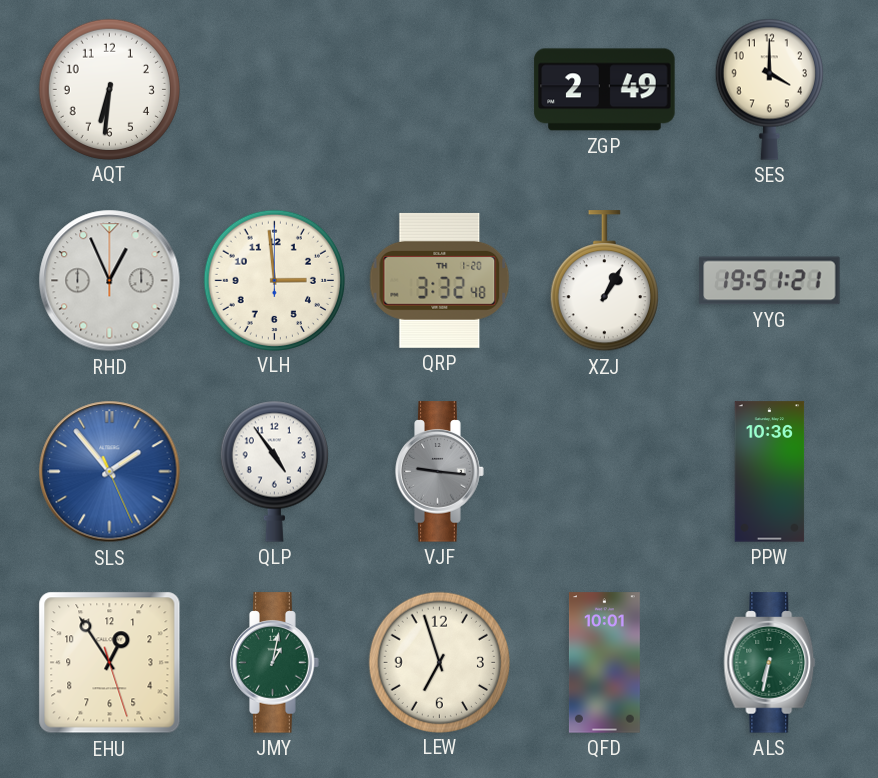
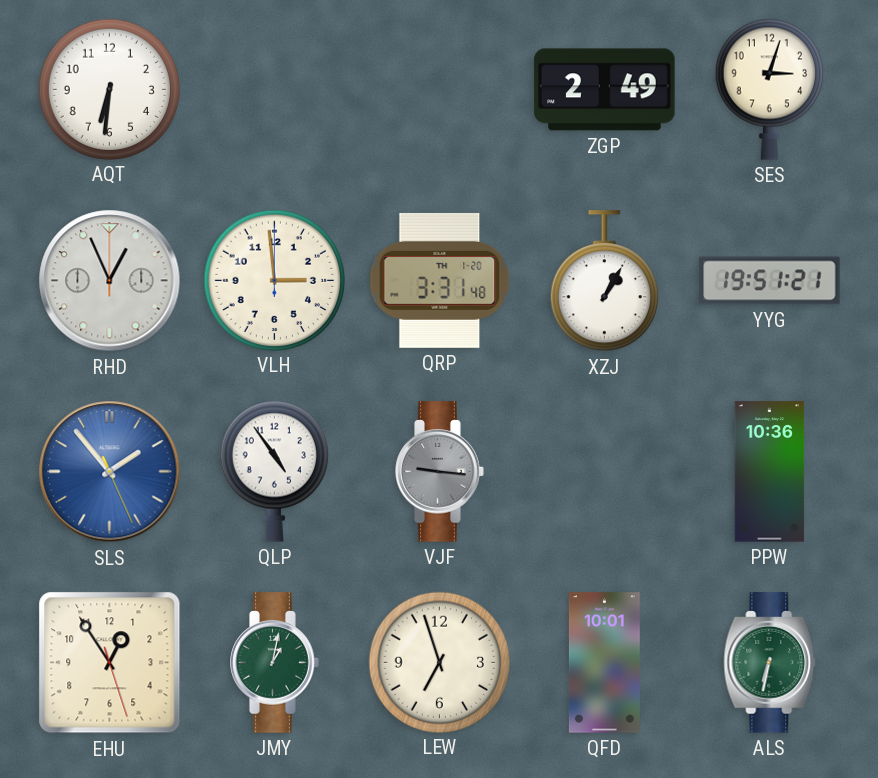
SES: 4:00 -> 3:03
QRP: 3:32 -> 3:31
